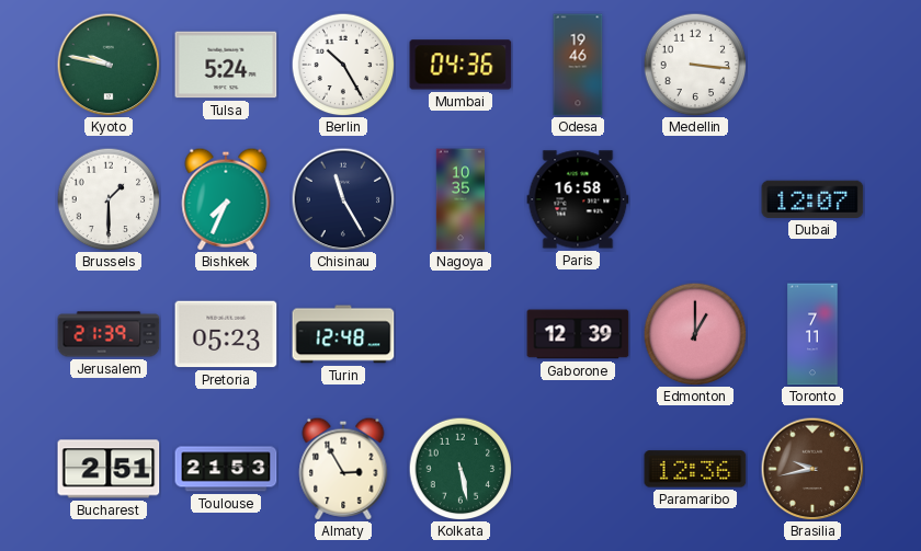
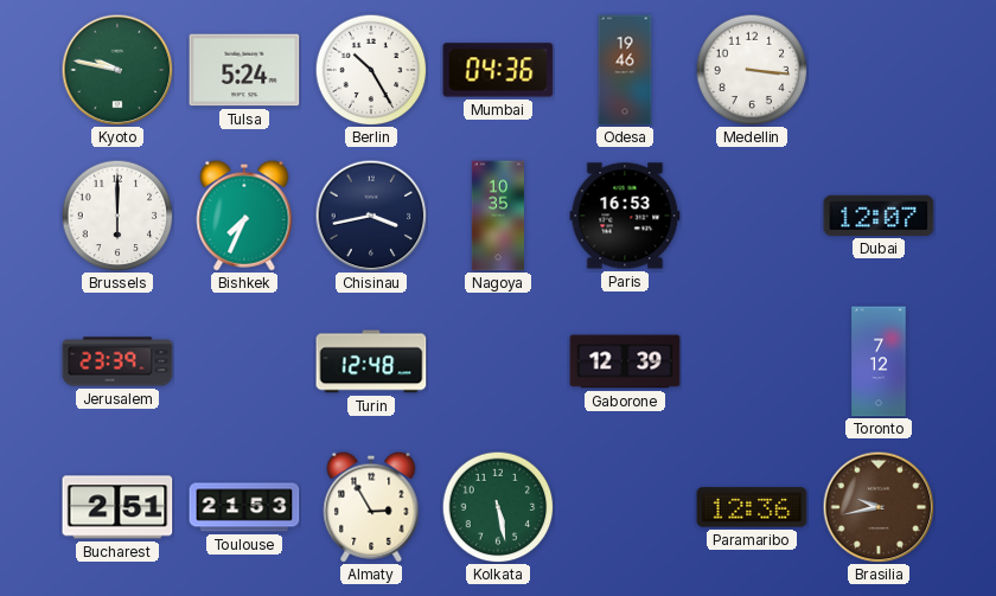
Brussels: 1:30 -> 6:00
Chisinau: 11:25 -> 3:43
Paris: 16:58 -> 16:53
Jerusalem: 21:39 -> 23:39
Pretoria: 05:23 -> none
Edmonton: 1:00 -> none
Toronto: 7:11 -> 7:12
